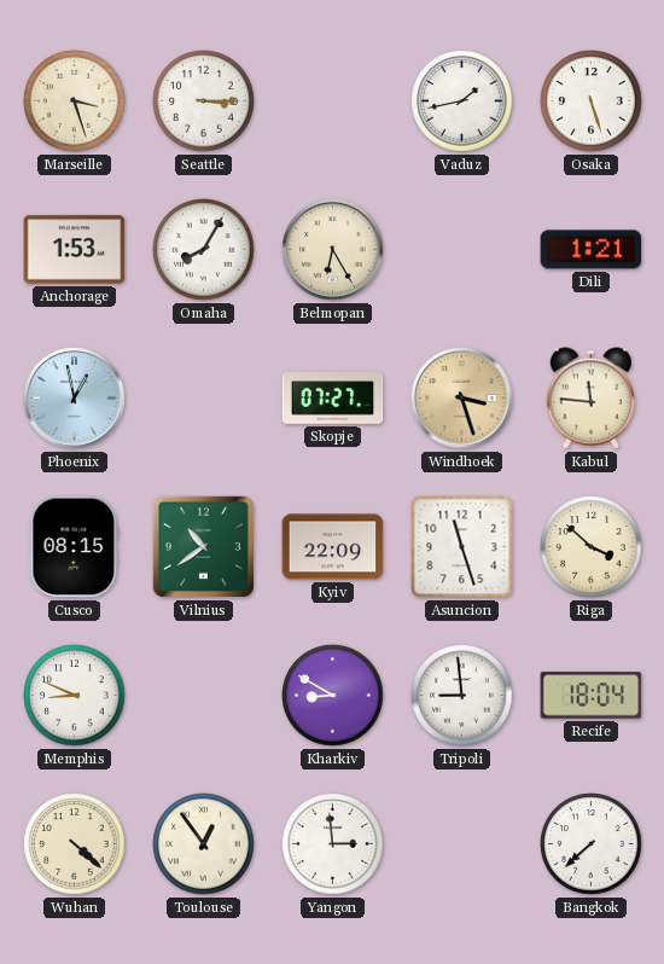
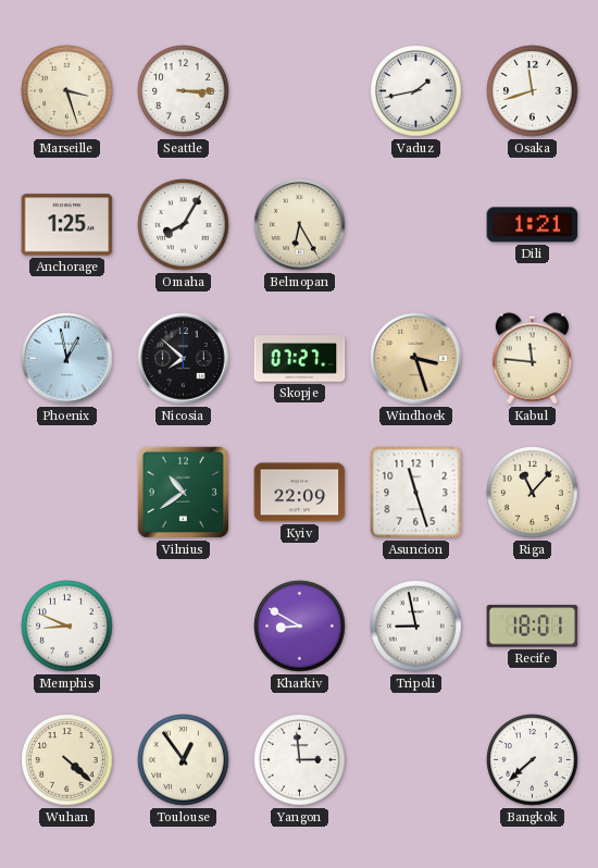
Osaka: 5:27 -> 11:42
Anchorage: 1:53 -> 1:25
Nicosia: none -> 7:52
Cusco: 08:15 -> none
Riga: 3:52 -> 11:07
Tripoli: 8:59 -> 8:58
Recife: 18:04 -> 18:01
